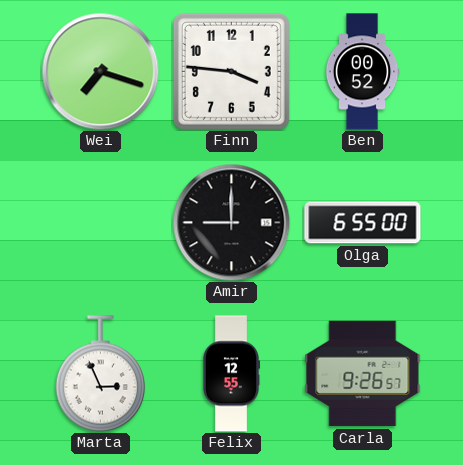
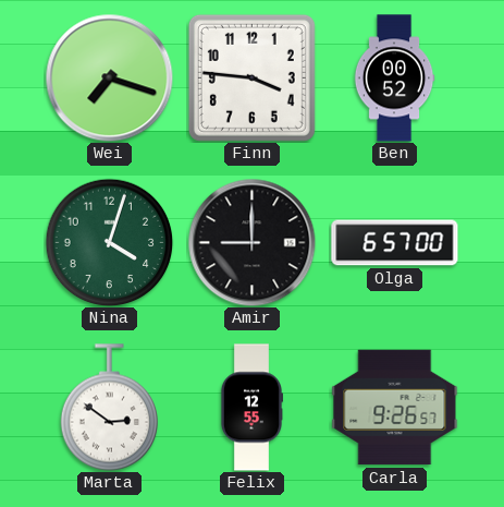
Nina: none -> 4:03
Olga: 6:55 -> 6:57
Marta: 2:56 -> 2:51
